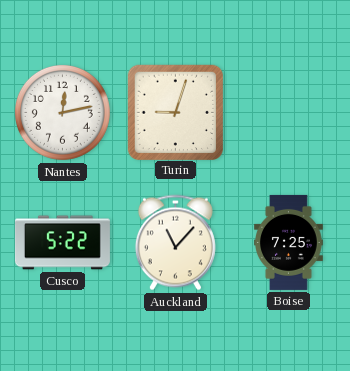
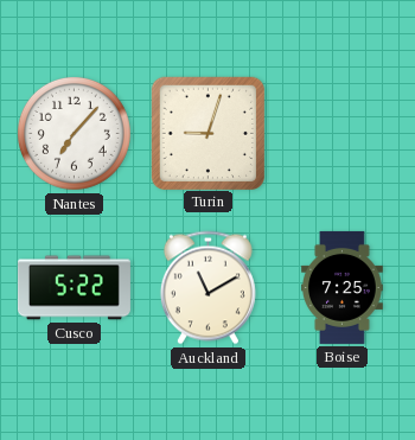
Nantes: 12:13 -> 7:07
Auckland: 11:07 -> 11:10
